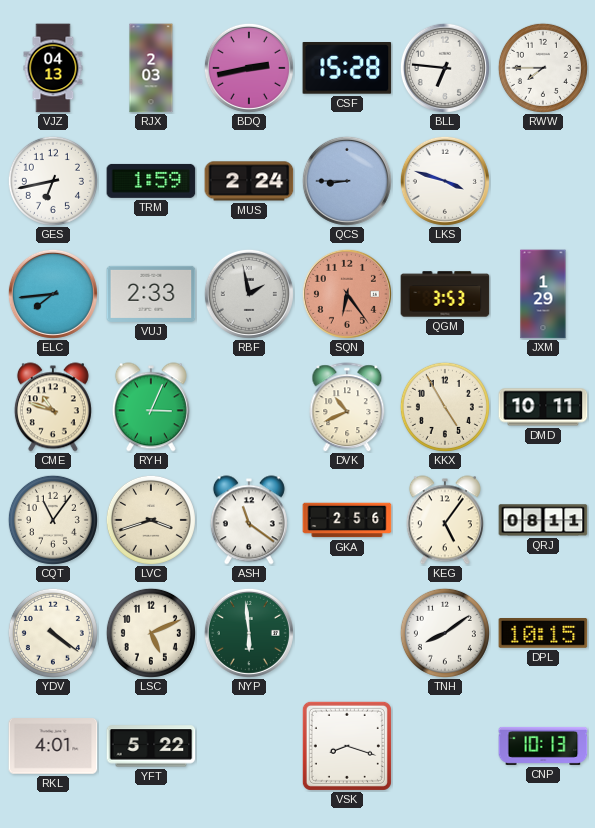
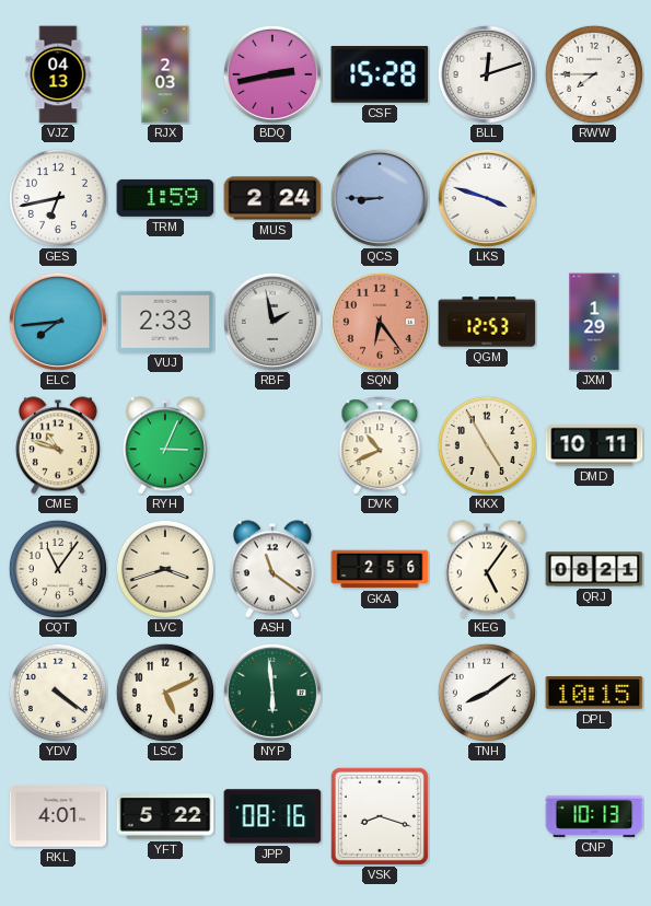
BLL: 6:46 -> 12:12
QGM: 3:53 -> 12:53
QRJ: 08:11 -> 08:21
JPP: none -> 08:16
